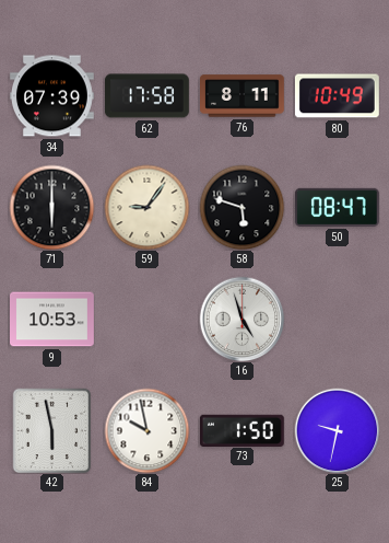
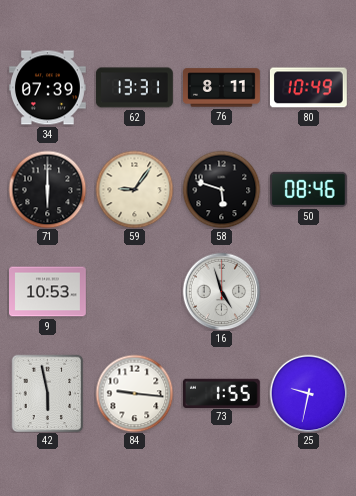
62: 17:58 -> 13:31
50: 08:47 -> 08:46
84: 9:58 -> 9:16
73: 1:50 -> 1:55
